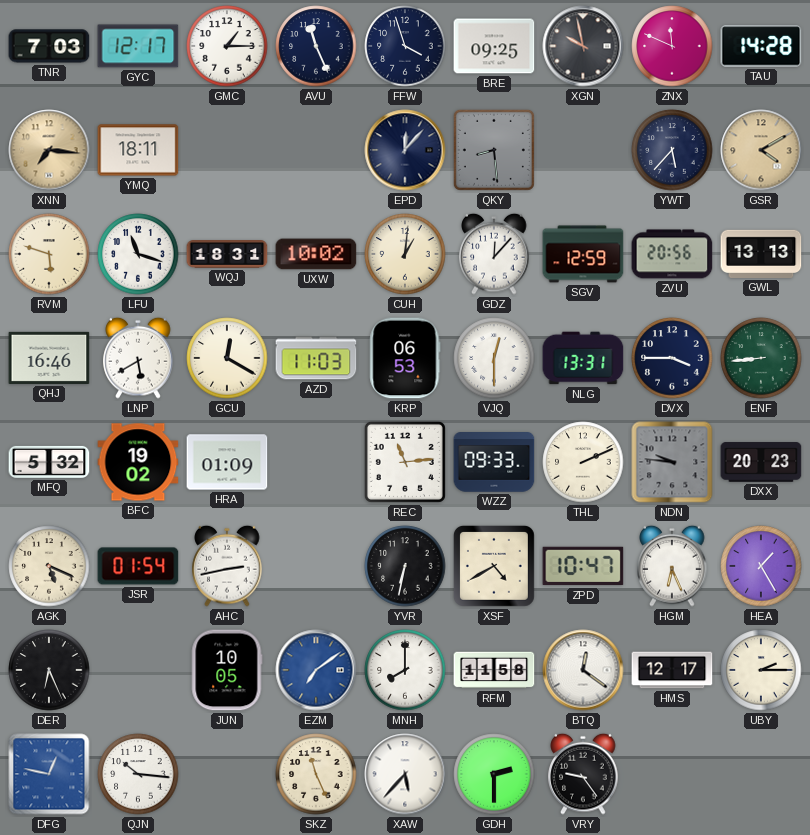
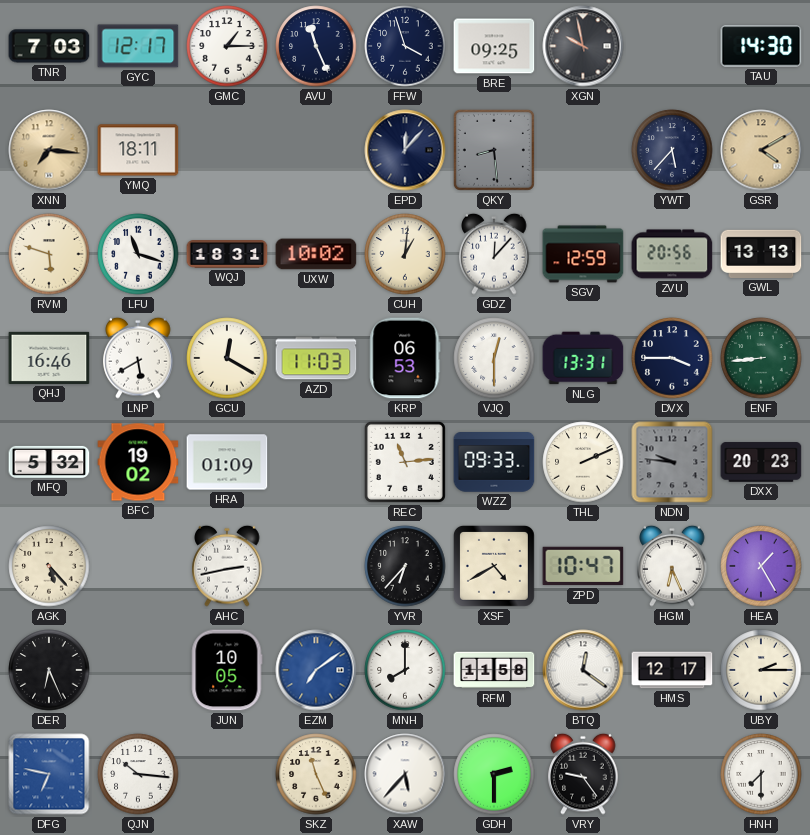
ZNX: 11:49 -> none
TAU: 14:28 -> 14:30
AGK: 5:19 -> 5:23
JSR: 01:54 -> none
YVR: 6:32 -> 6:37
DFG: 12:47 -> 6:47
HNH: none -> 7:30
